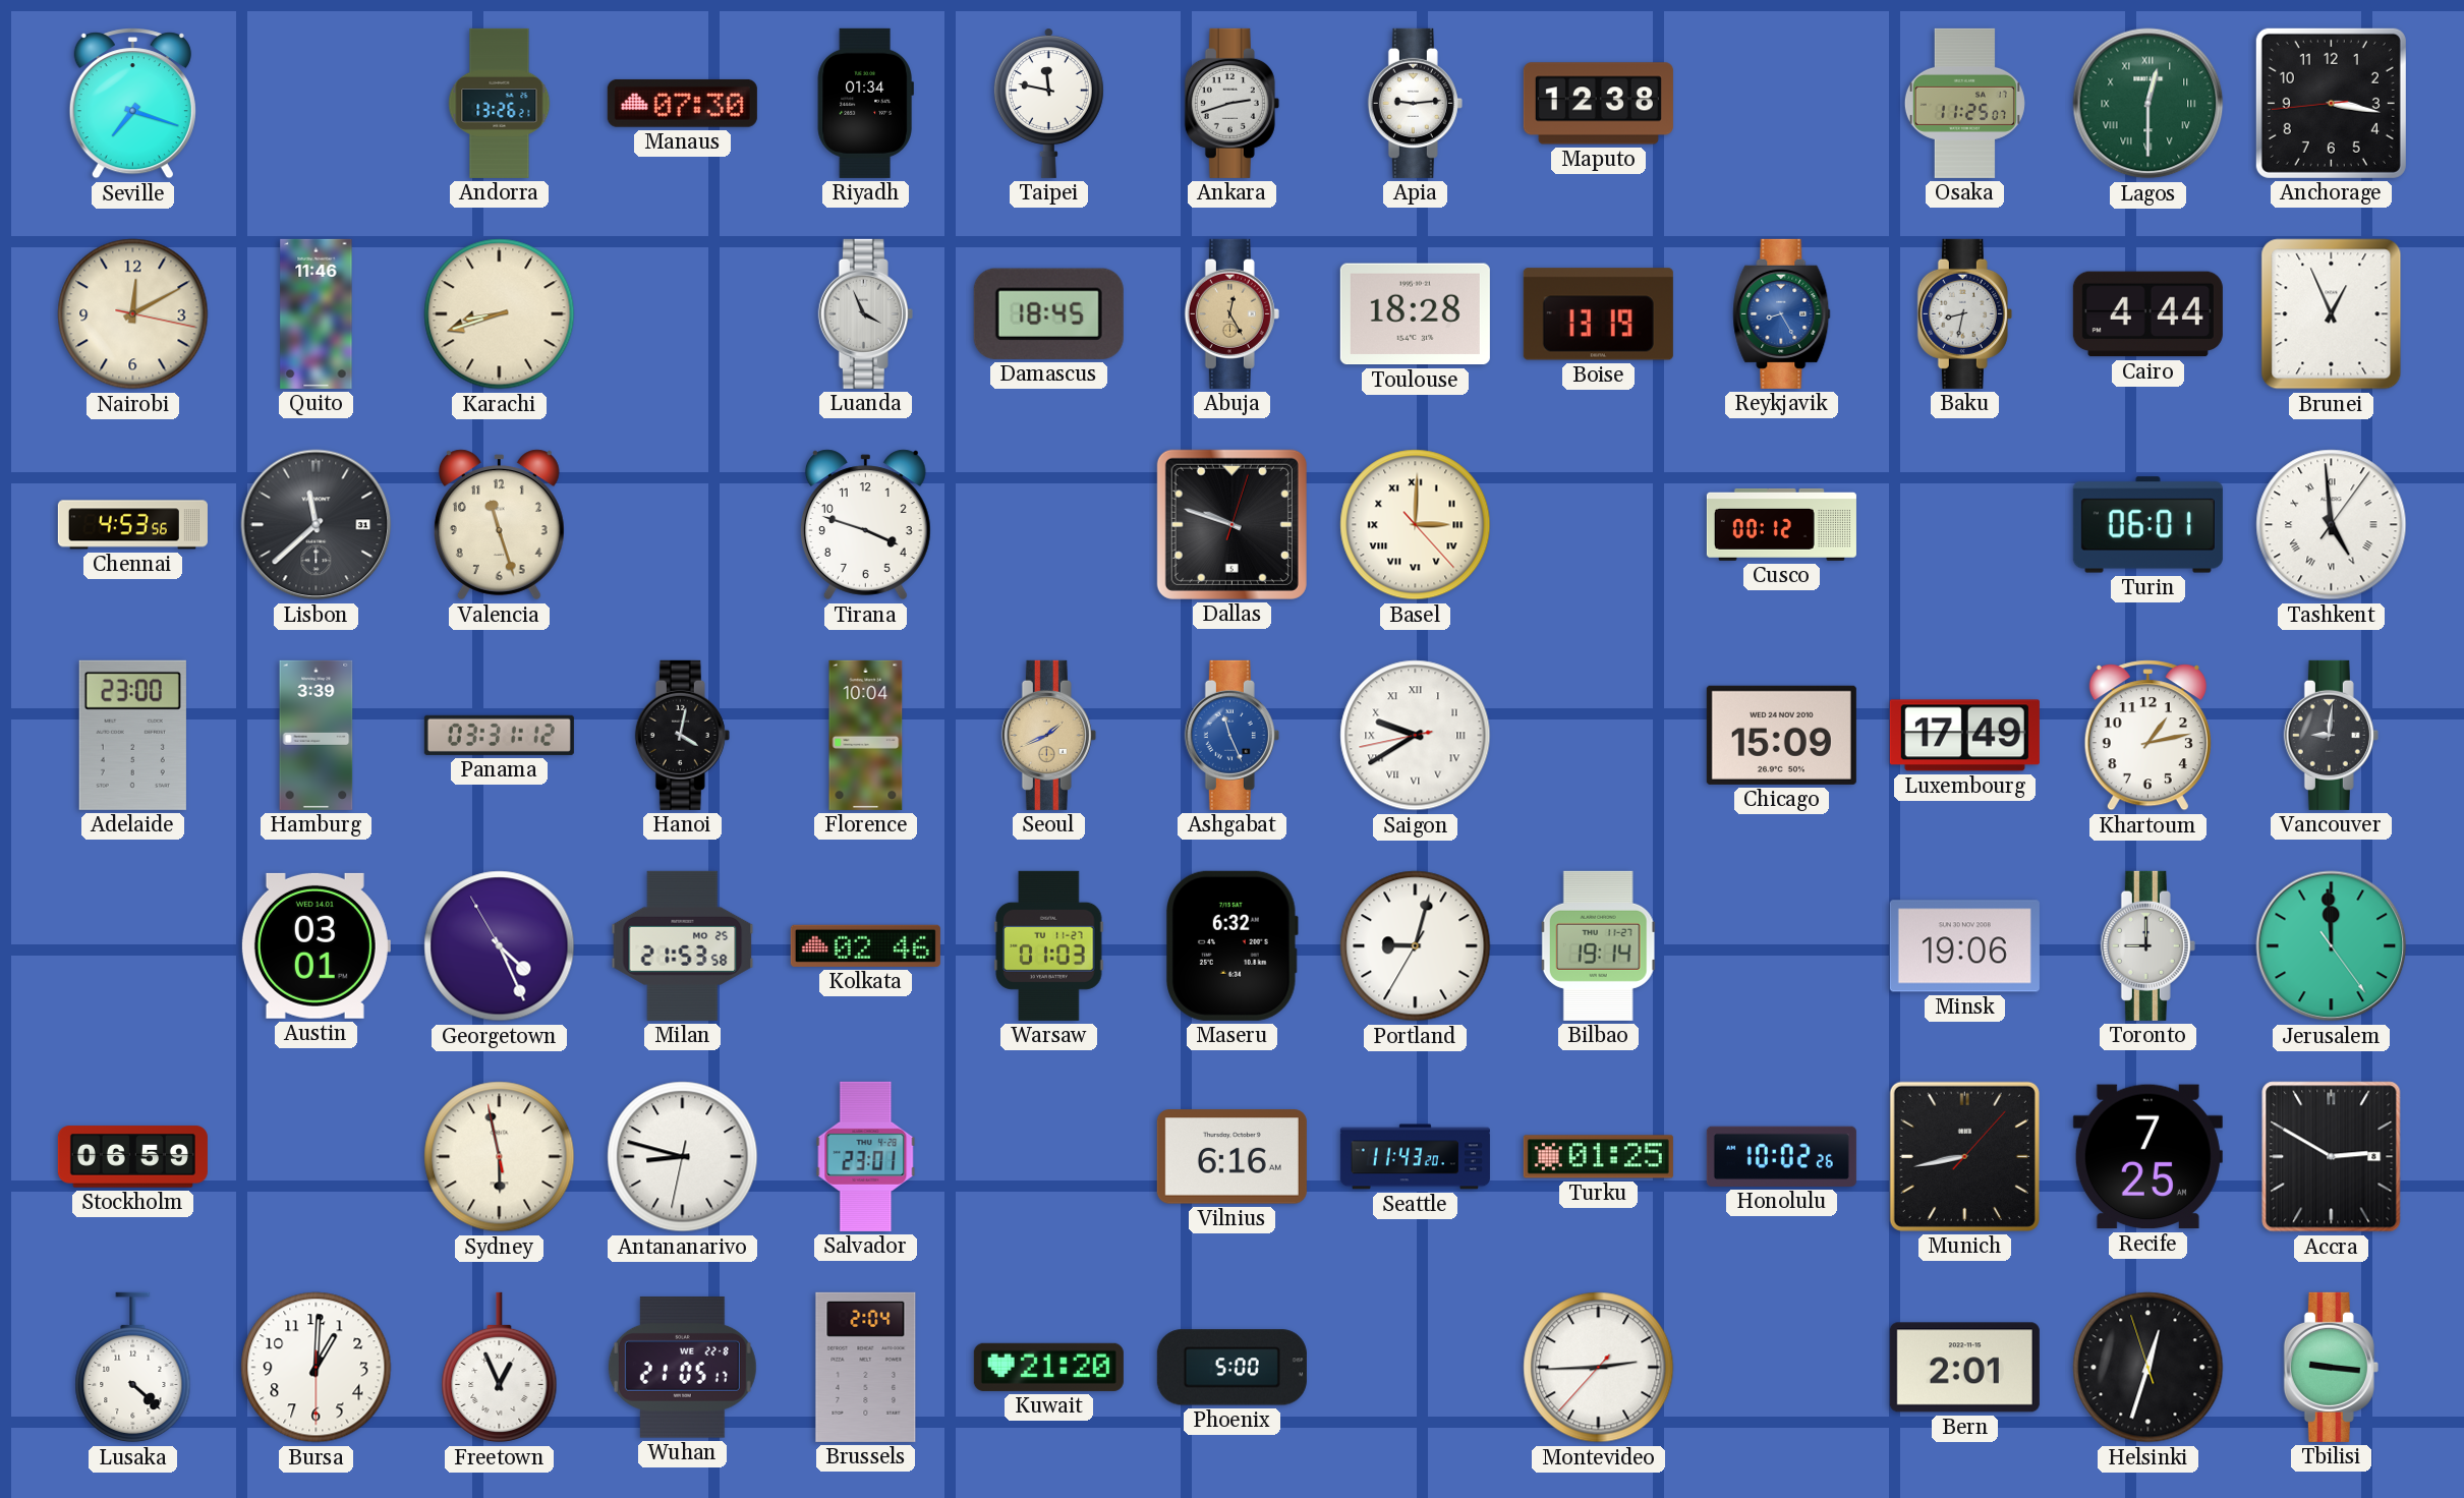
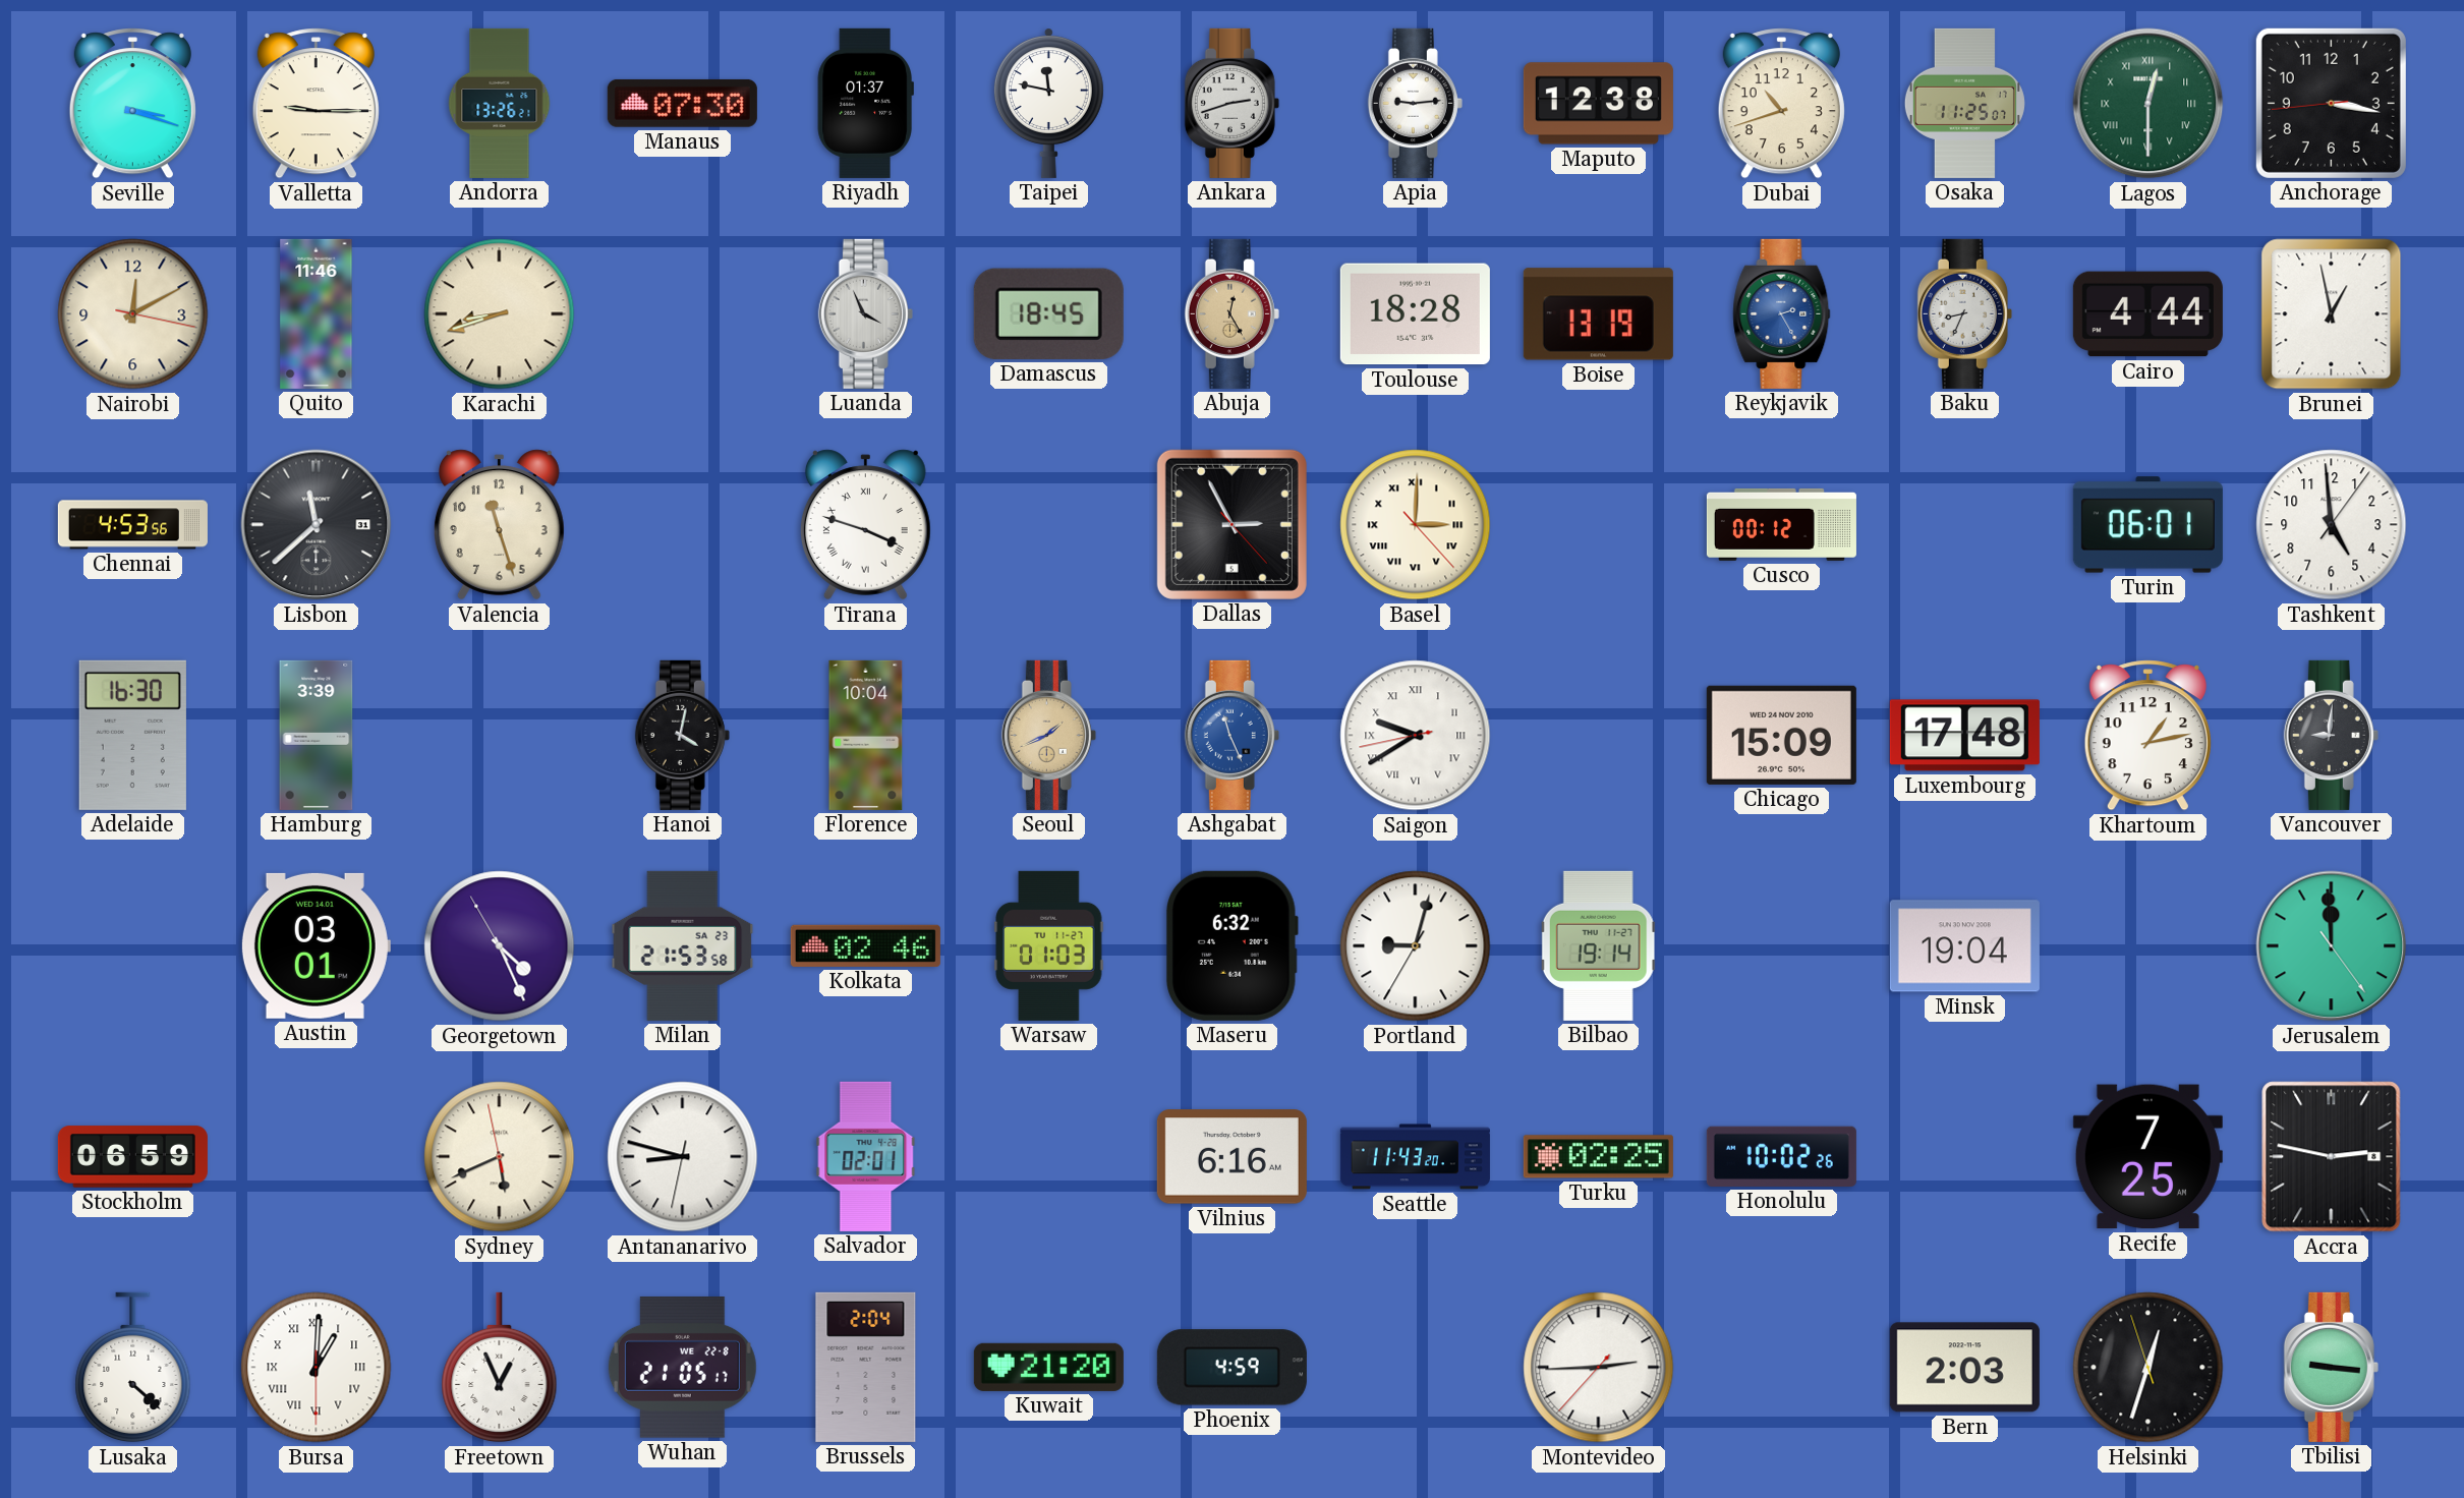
Seville: 7:18 -> 3:18
Valletta: none -> 9:15
Riyadh: 01:34 -> 01:37
Dubai: none -> 10:42
Reykjavik: 8:25 -> 2:25
Baku: 8:32 -> 8:34
Brunei: 12:56 -> 12:58
Tirana numerals: Arabic -> Roman
Dallas: 9:48 -> 2:55
Tashkent numerals: Roman -> Arabic
Adelaide: 23:00 -> 16:30
Panama: 03:31 -> none
Luxembourg: 17:49 -> 17:48
Milan date: MO 25 -> SA 23
Minsk: 19:06 -> 19:04
Toronto: 9:00 -> none
Sydney: 5:57 -> 5:40
Salvador: 23:01 -> 02:01
Turku: 01:25 -> 02:25
Munich: 8:43 -> none
Accra: 2:50 -> 2:47
Bursa numerals: Arabic -> Roman
Phoenix: 5:00 -> 4:59
Bern: 2:01 -> 2:03
